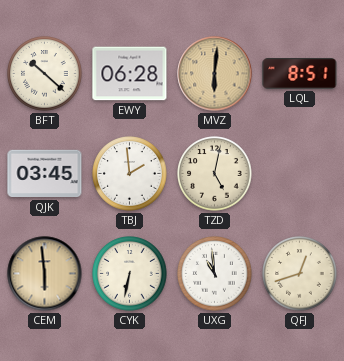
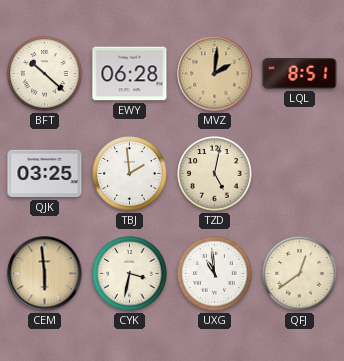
MVZ: 6:01 -> 2:01
QJK: 03:45 -> 03:25
CYK: 6:32 -> 3:32
QFJ: 12:42 -> 12:39
